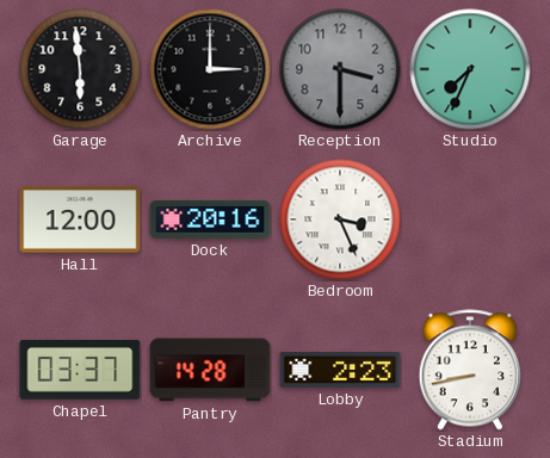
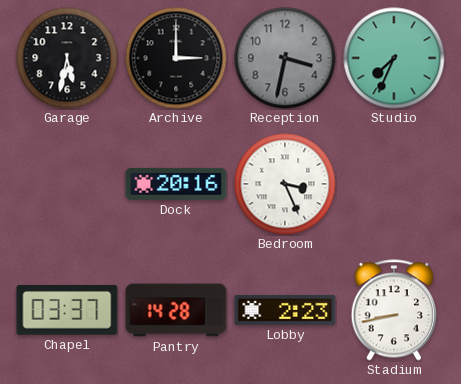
Garage: 5:59 -> 5:32
Reception: 3:30 -> 3:32
Hall: 12:00 -> none
